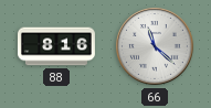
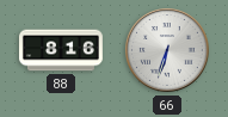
66: 11:22 -> 6:33
